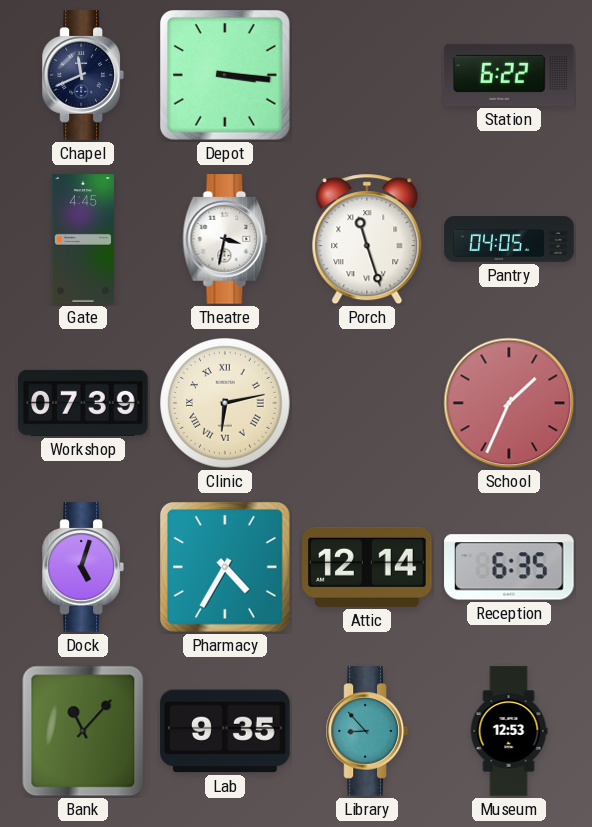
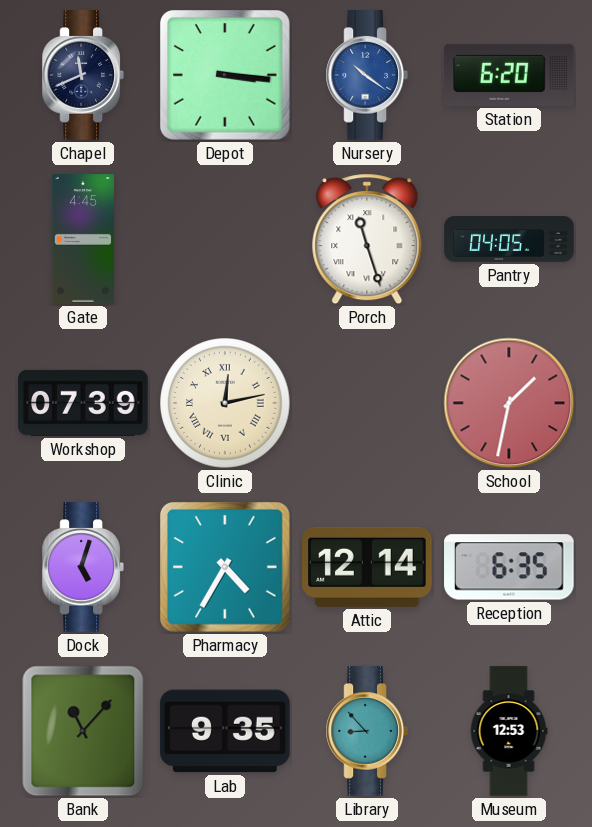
Nursery: none -> 10:21
Station: 6:22 -> 6:20
Theatre: 3:32 -> none
Clinic: 6:13 -> 12:13
School: 1:34 -> 1:32
